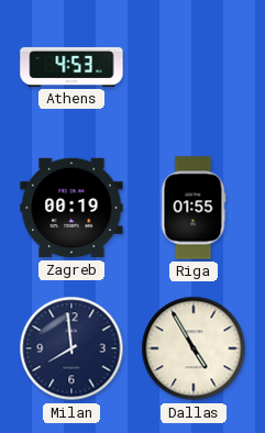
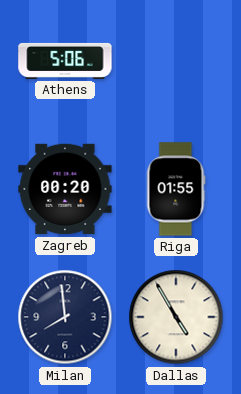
Athens: 4:53 -> 5:06
Zagreb: 00:19 -> 00:20
